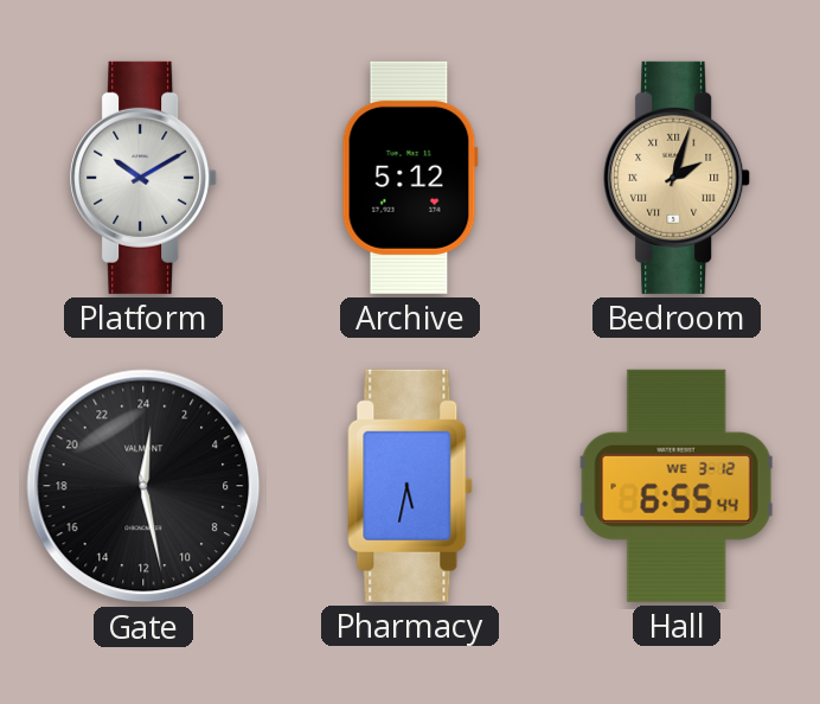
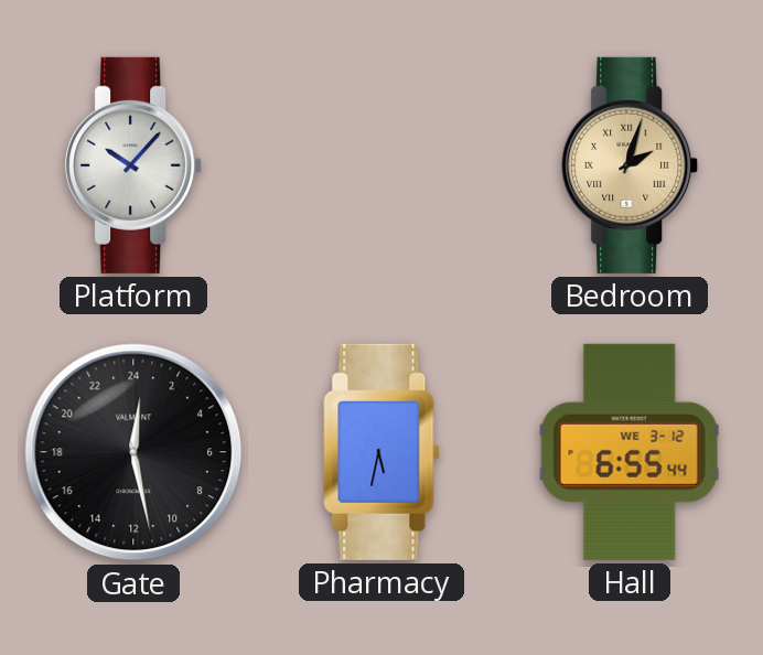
Platform: 10:10 -> 10:07
Archive: 5:12 -> none
